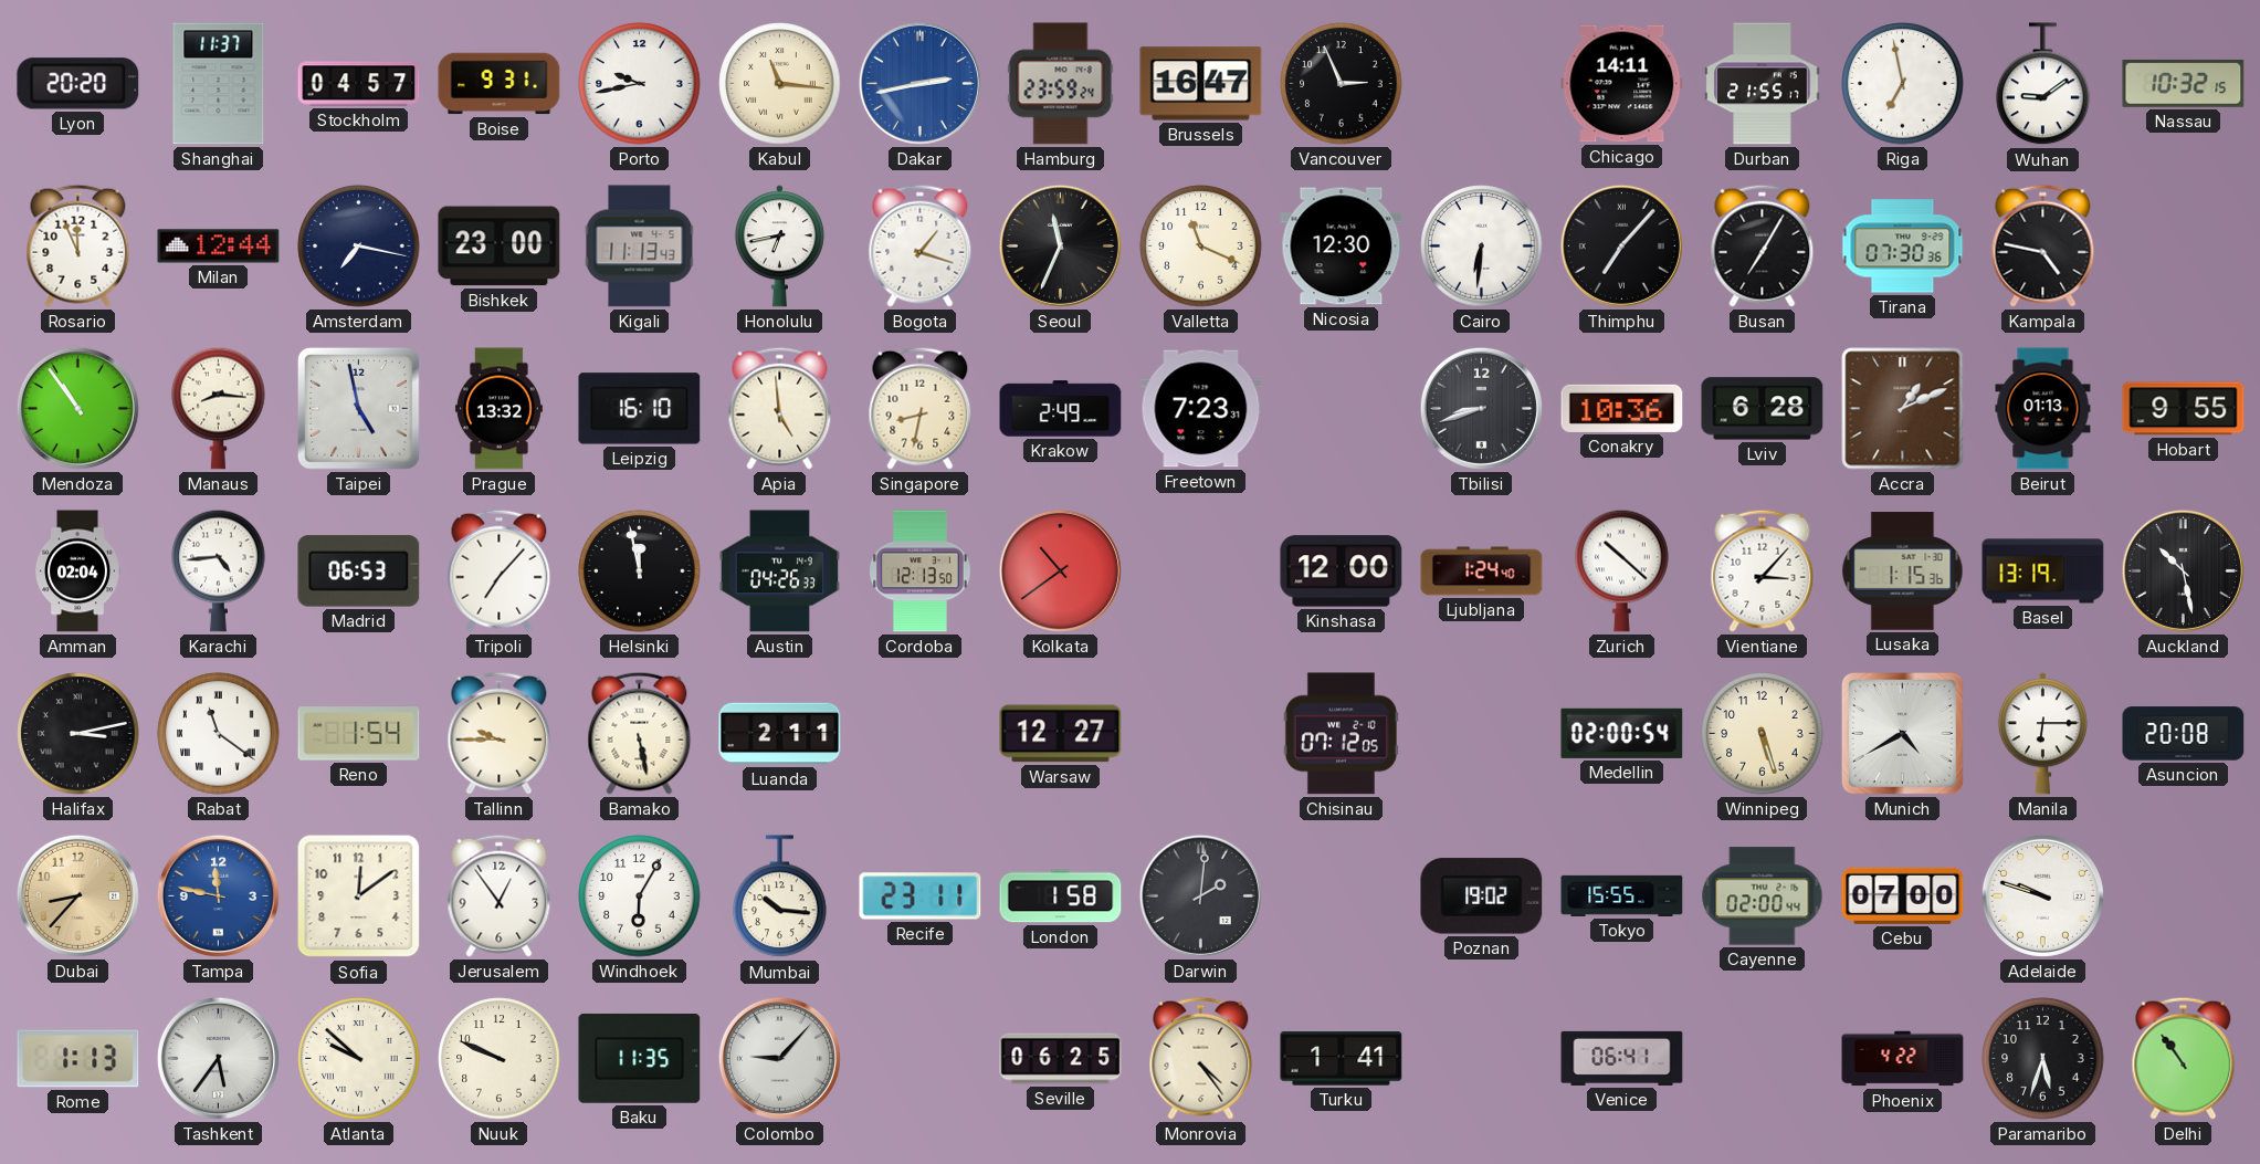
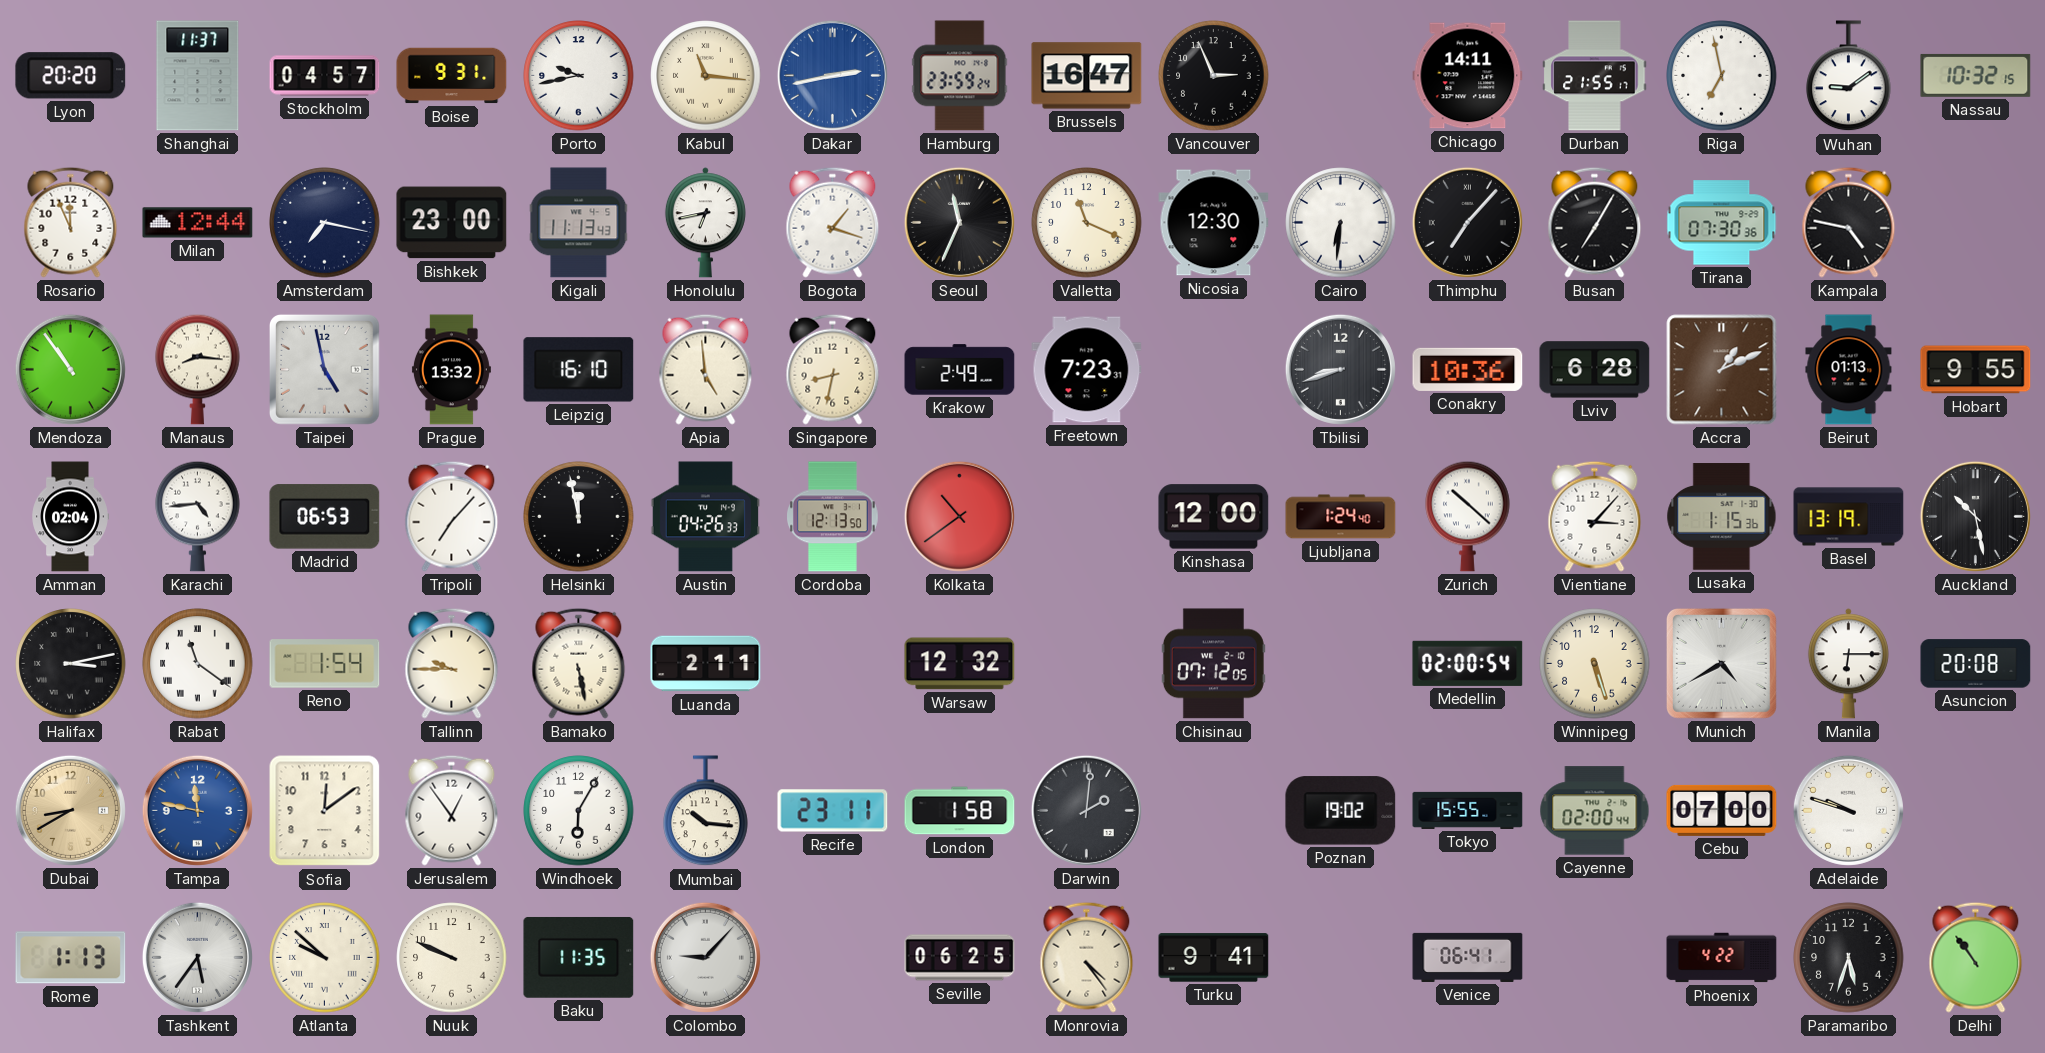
Warsaw: 12:27 -> 12:32
Dubai: 8:37 -> 8:40
Turku: 1:41 -> 9:41
